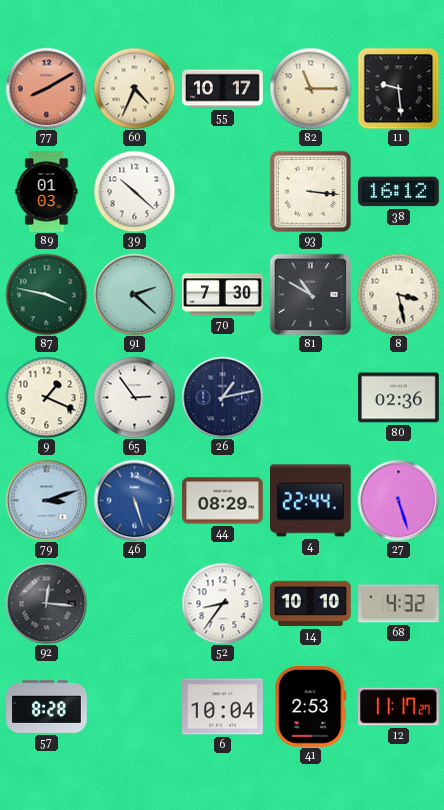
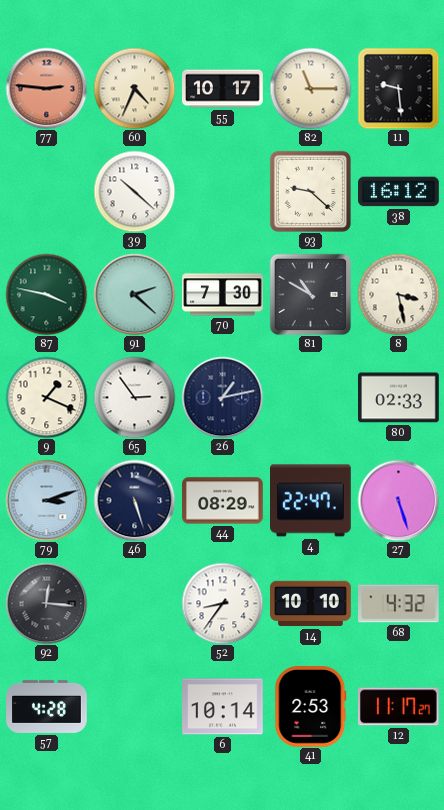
77: 8:10 -> 2:46
89: 01:03 -> none
93: 3:16 -> 9:22
80: 02:36 -> 02:33
46 dial: blue -> navy
4: 22:44 -> 22:47
57: 8:28 -> 4:28
6: 10:04 -> 10:14
